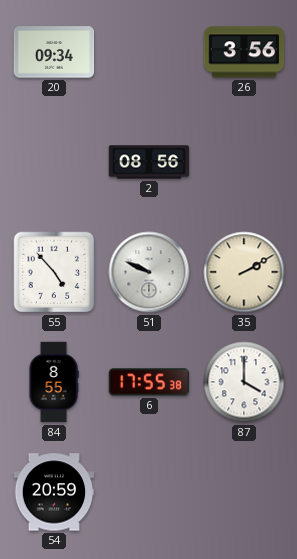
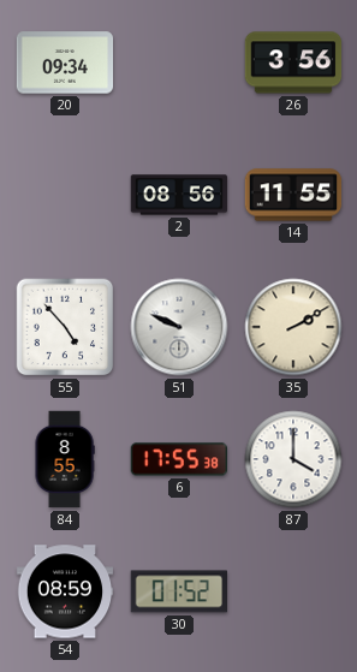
14: none -> 11:55
54: 20:59 -> 08:59
30: none -> 01:52
